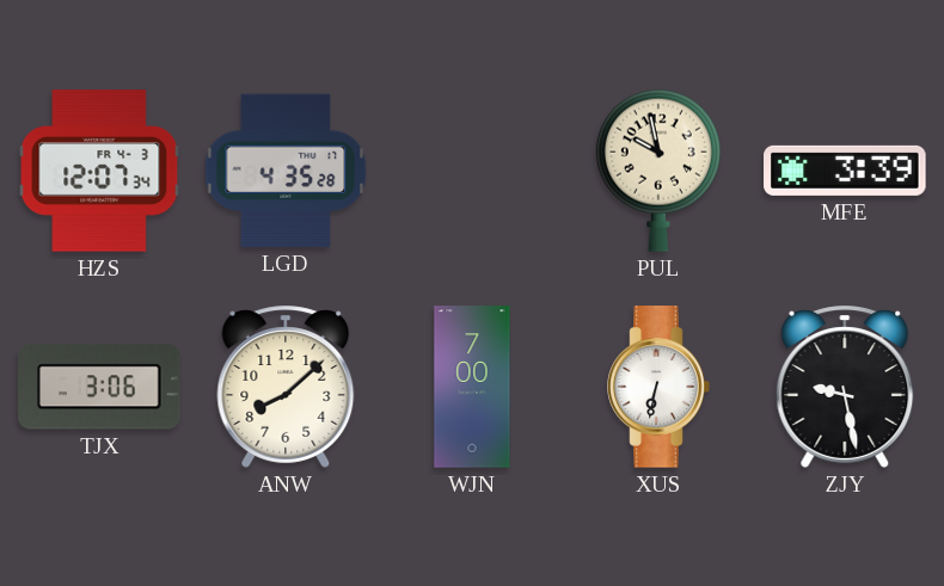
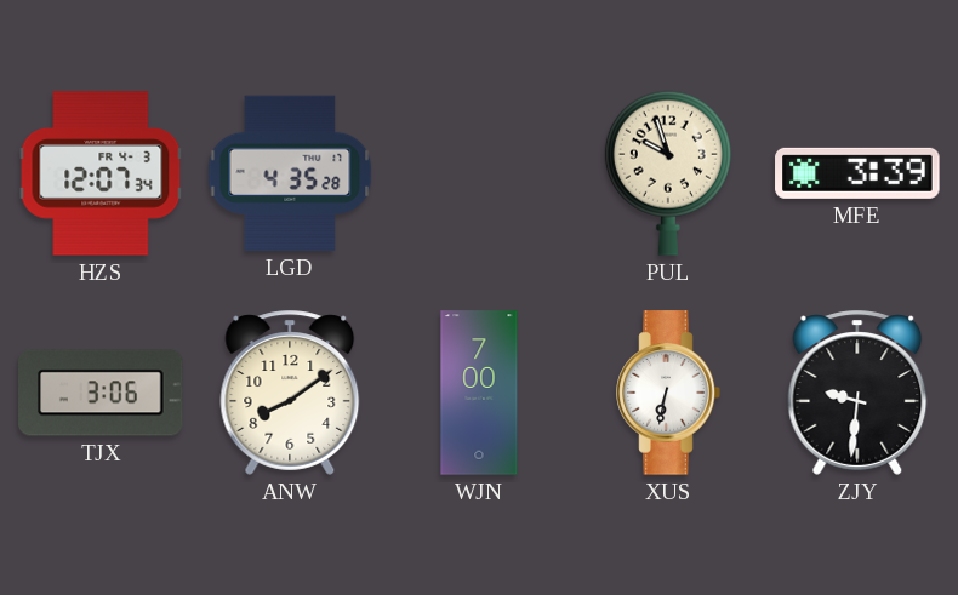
PUL: 9:58 -> 9:57
ANW: 8:08 -> 8:09
ZJY: 9:28 -> 9:31
